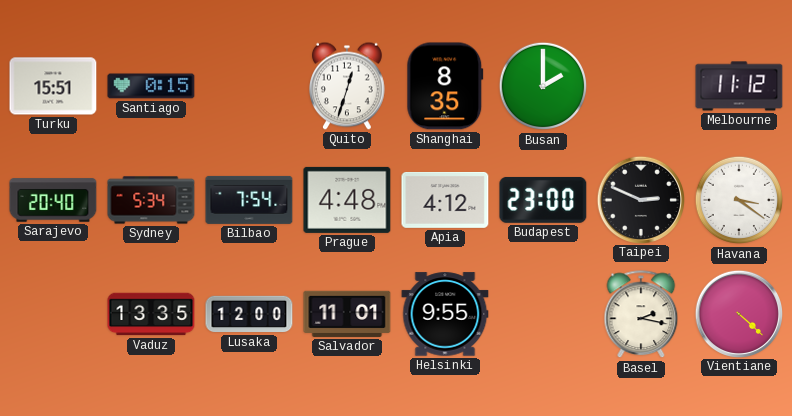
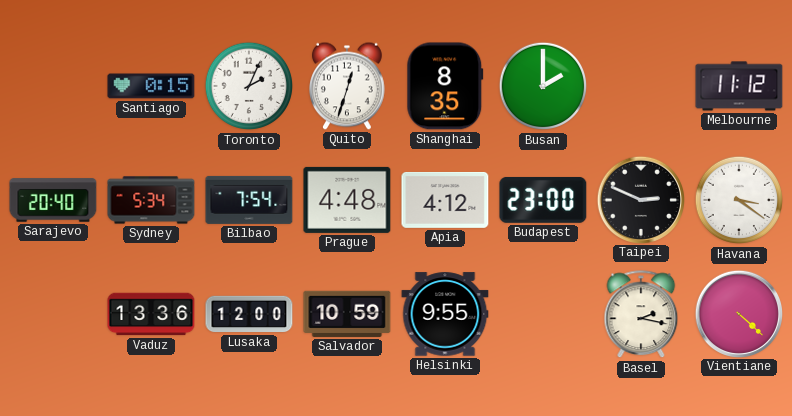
Turku: 15:51 -> none
Toronto: none -> 2:04
Vaduz: 13:35 -> 13:36
Salvador: 11:01 -> 10:59
